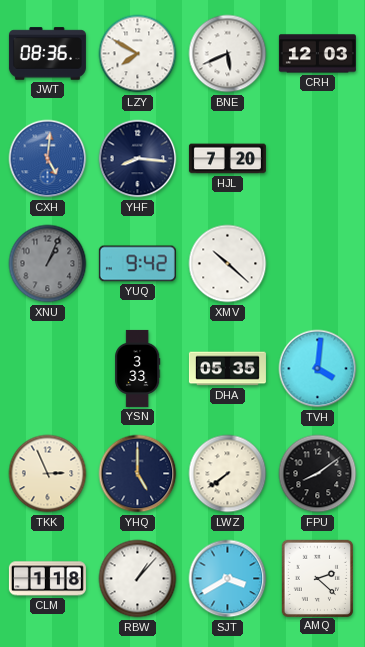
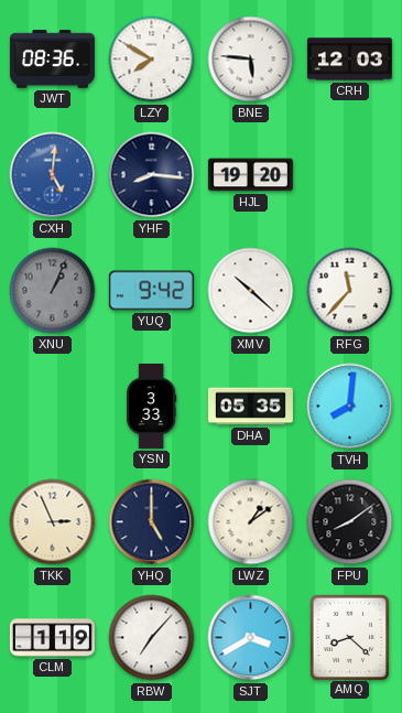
BNE: 5:41 -> 5:46
HJL: 7:20 -> 19:20
RFG: none -> 11:37
TVH: 4:01 -> 8:01
LWZ: 7:39 -> 1:09
CLM: 1:18 -> 1:19
RBW: 1:07 -> 7:07
AMQ: 2:22 -> 8:22
